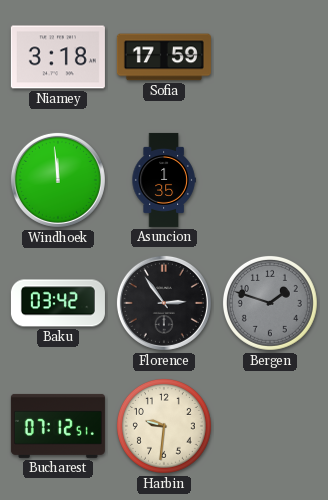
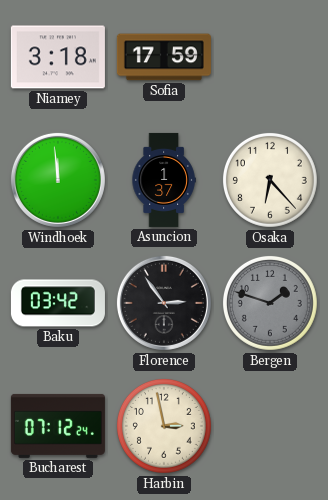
Asuncion: 1:35 -> 1:37
Osaka: none -> 6:23
Bucharest: 07:12:51 -> 07:12:24
Harbin: 9:31 -> 2:58
